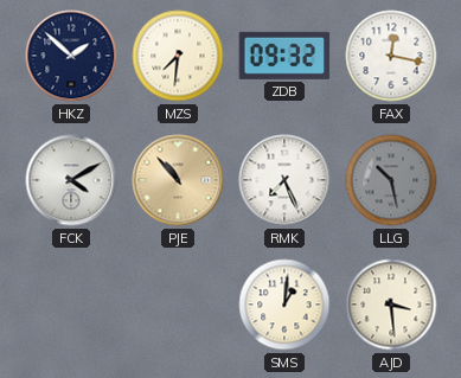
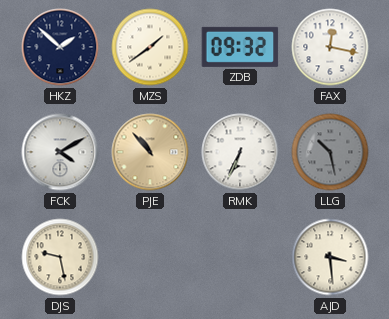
MZS: 7:31 -> 1:39
RMK: 7:26 -> 6:34
DJS: none -> 9:28
SMS: 1:01 -> none
